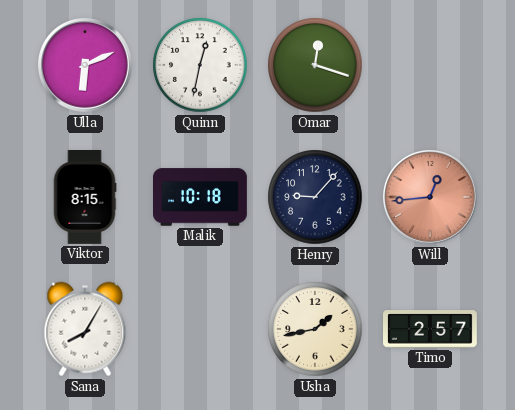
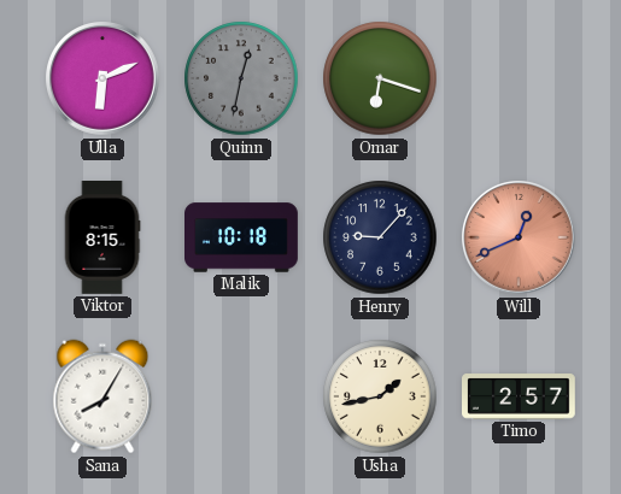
Quinn dial: white -> grey
Omar: 12:18 -> 6:18
Will: 12:44 -> 12:41
